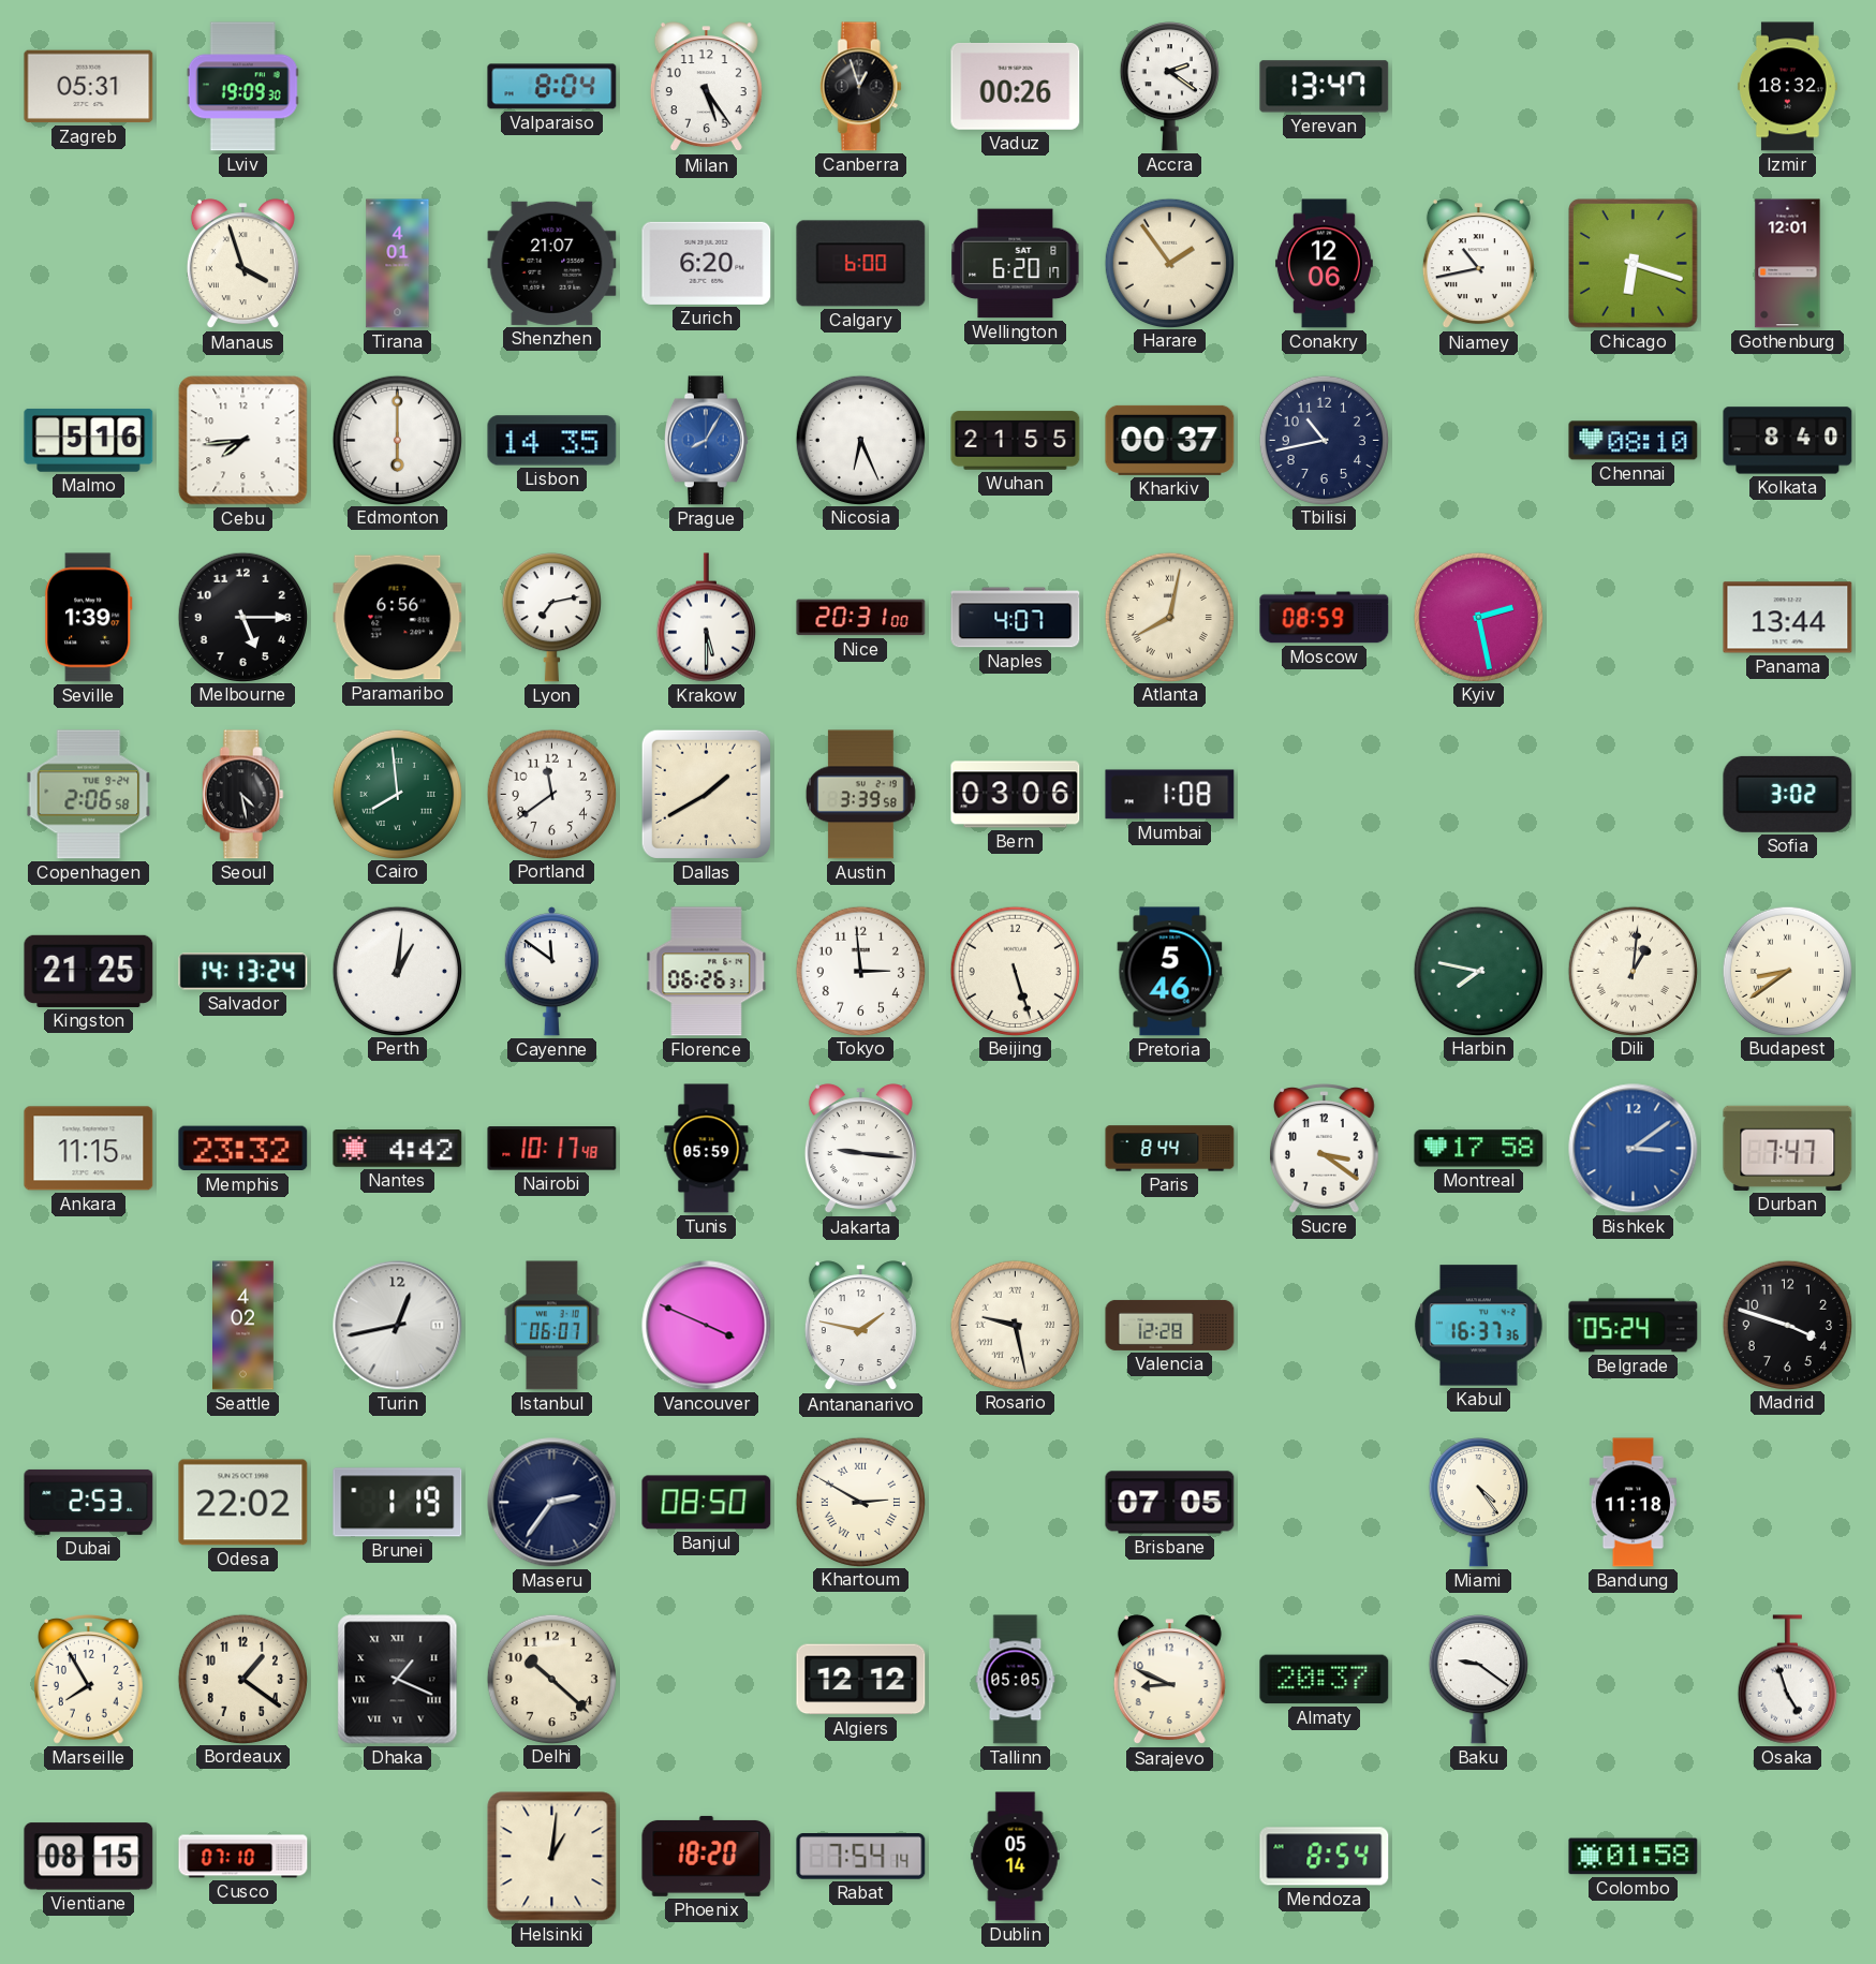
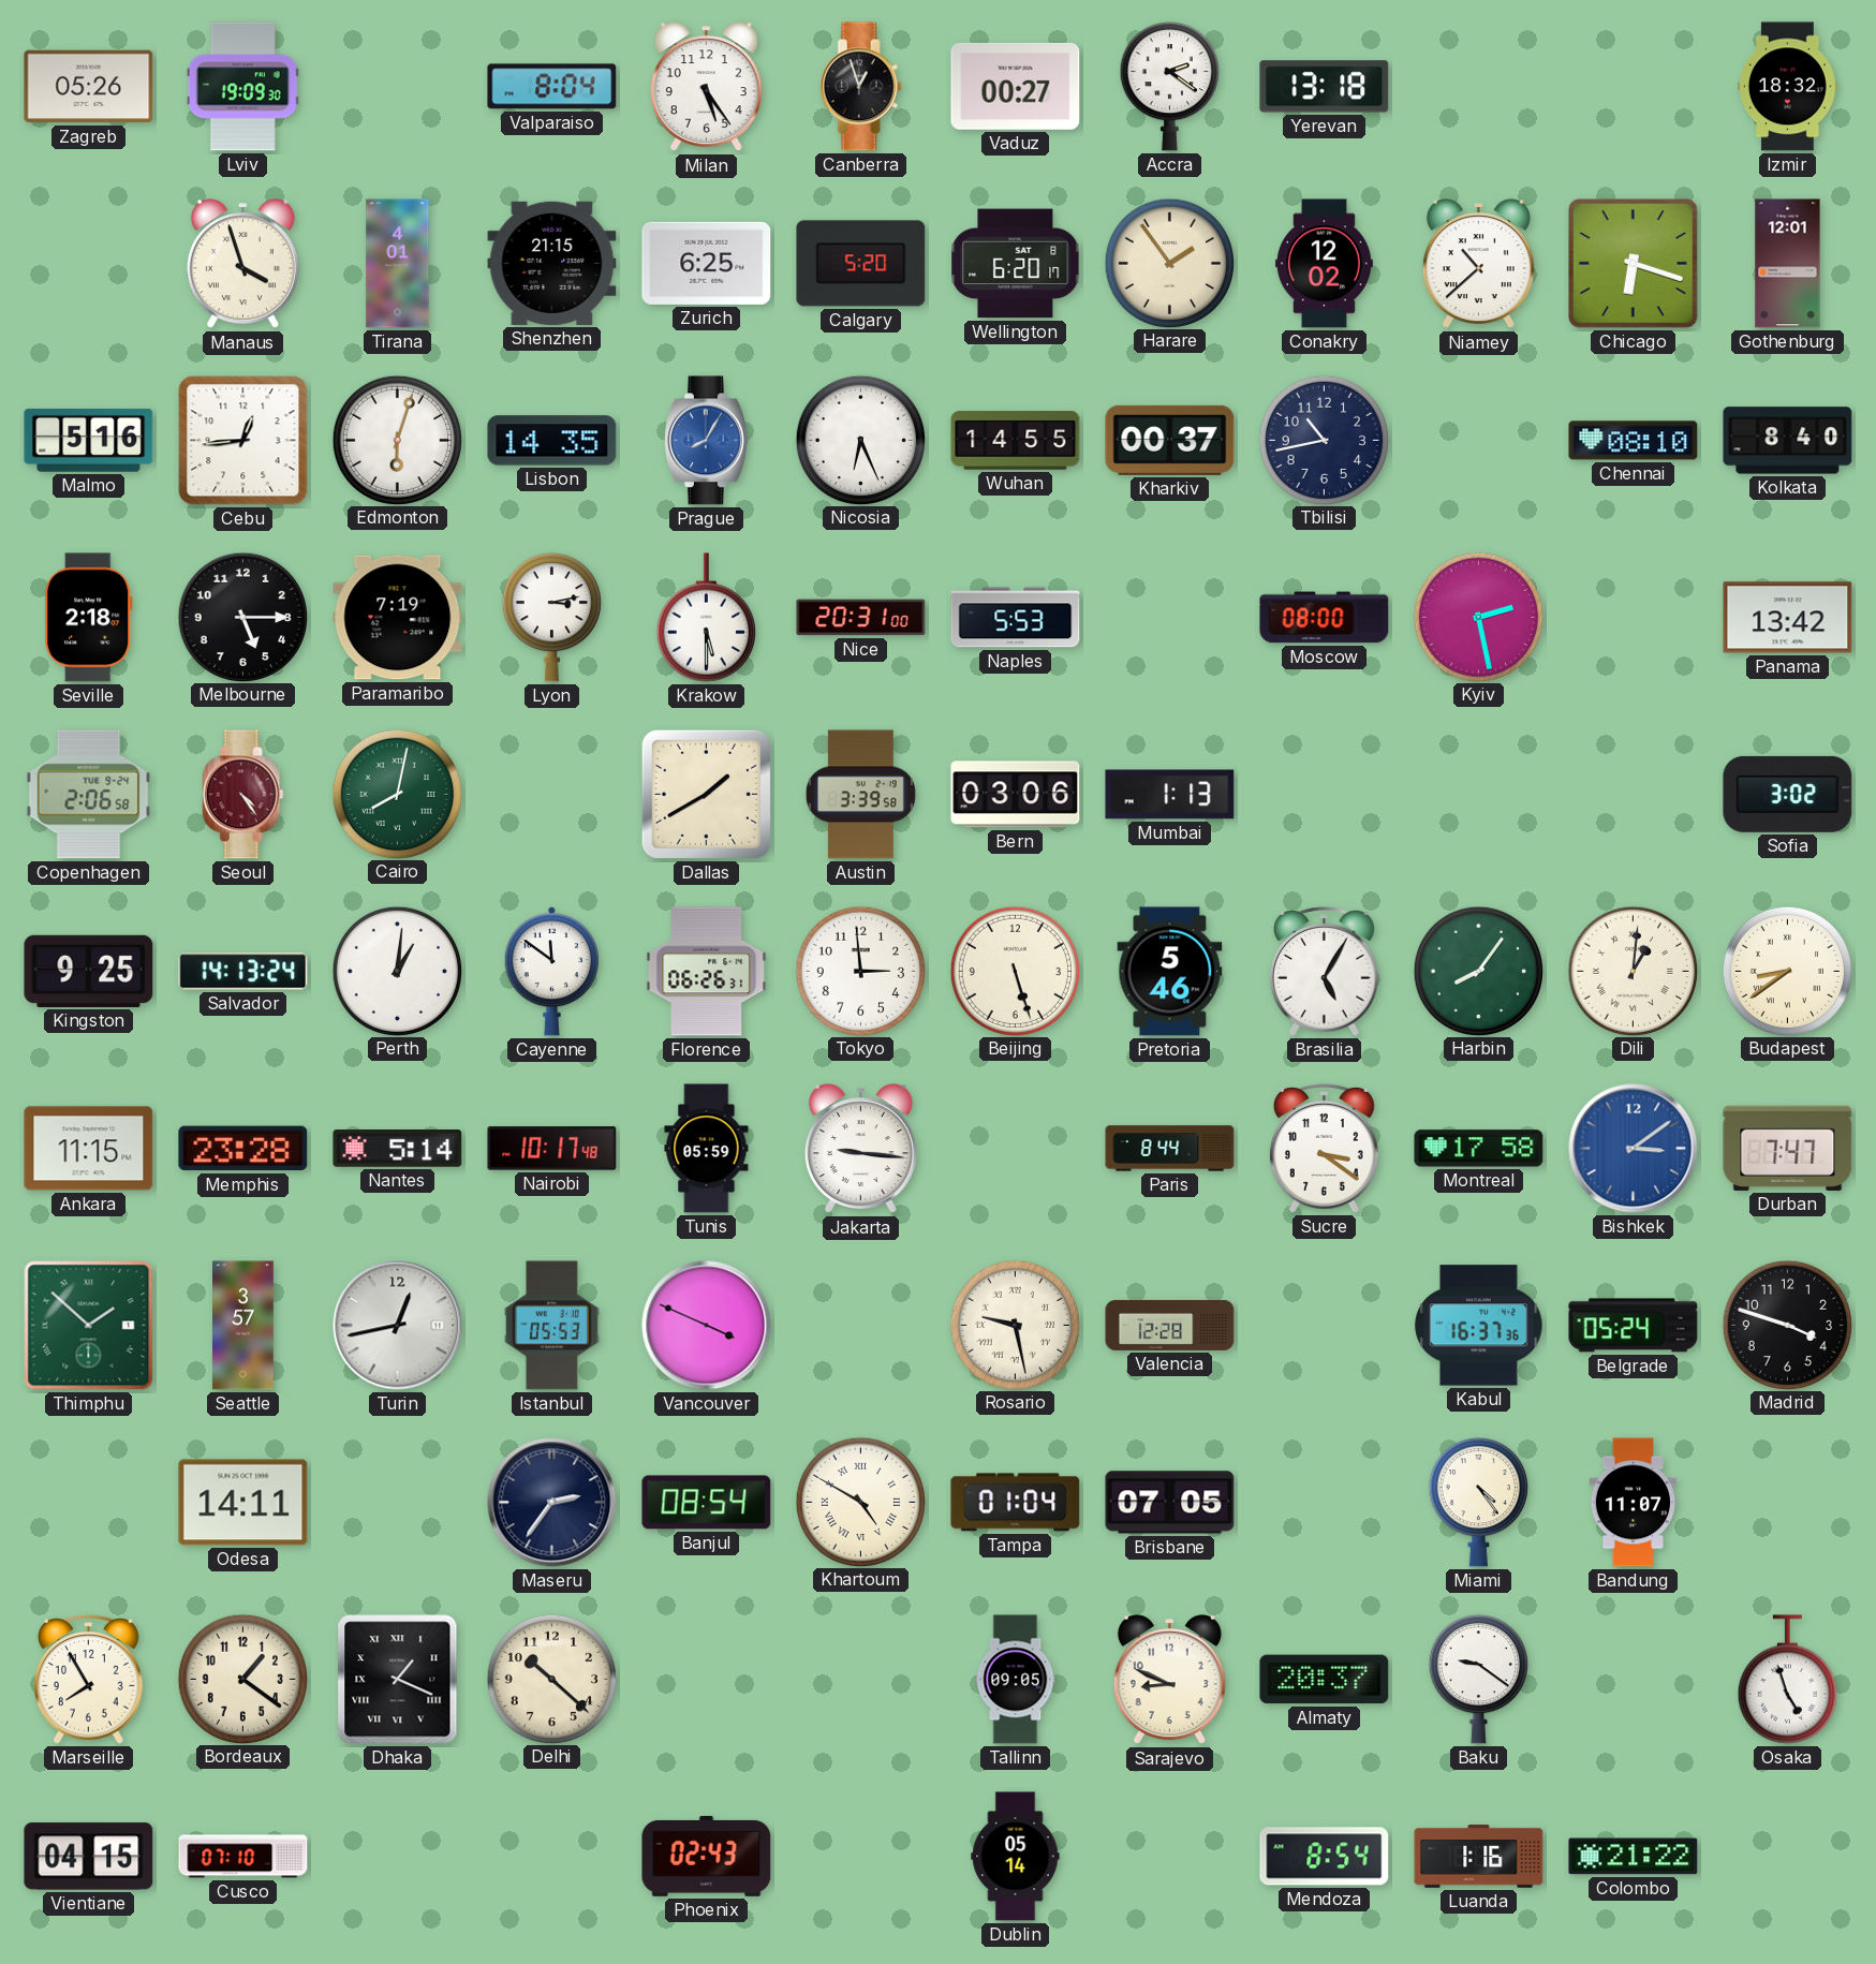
Zagreb: 05:31 -> 05:26
Vaduz: 00:26 -> 00:27
Yerevan: 13:47 -> 13:18
Shenzhen: 21:07 -> 21:15
Zurich: 6:20 -> 6:25
Calgary: 6:00 -> 5:20
Conakry: 12:06 -> 12:02
Niamey: 10:43 -> 10:38
Cebu: 7:44 -> 12:44
Edmonton: 6:00 -> 6:03
Wuhan: 21:55 -> 14:55
Seville: 1:39 -> 2:18
Paramaribo: 6:56 -> 7:19
Lyon: 7:13 -> 3:13
Naples: 4:07 -> 5:53
Atlanta: 8:02 -> none
Moscow: 08:59 -> 08:00
Panama: 13:44 -> 13:42
Seoul: 4:28 -> 4:24
Seoul dial: black -> burgundy
Cairo: 7:59 -> 8:02
Portland: 11:39 -> none
Mumbai: 1:08 -> 1:13
Kingston: 21:25 -> 9:25
Brasilia: none -> 5:05
Harbin: 7:47 -> 8:06
Memphis: 23:32 -> 23:28
Nantes: 4:42 -> 5:14
Thimphu: none -> 1:52
Seattle: 4:02 -> 3:57
Istanbul: 06:07 -> 05:53
Antananarivo: 1:47 -> none
Dubai: 2:53 -> none
Odesa: 22:02 -> 14:11
Brunei: 1:19 -> none
Banjul: 08:50 -> 08:54
Khartoum: 2:50 -> 4:50
Tampa: none -> 01:04
Bandung: 11:18 -> 11:07
Algiers: 12:12 -> none
Tallinn: 05:05 -> 09:05
Vientiane: 08:15 -> 04:15
Helsinki: 1:01 -> none
Phoenix: 18:20 -> 02:43
Rabat: 7:54 -> none
Luanda: none -> 1:16
Colombo: 01:58 -> 21:22
